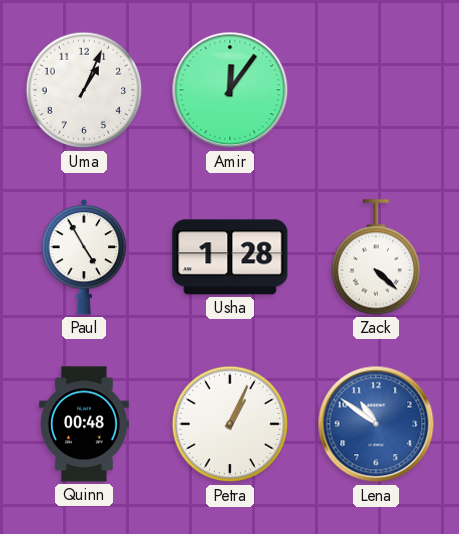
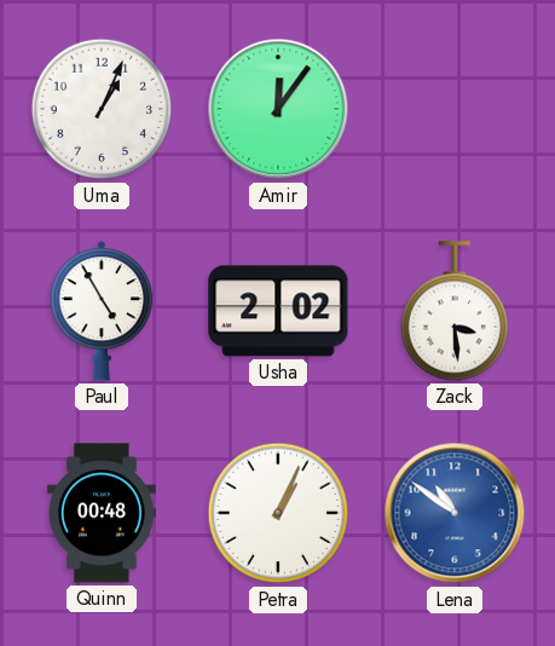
Usha: 1:28 -> 2:02
Zack: 4:22 -> 3:29
